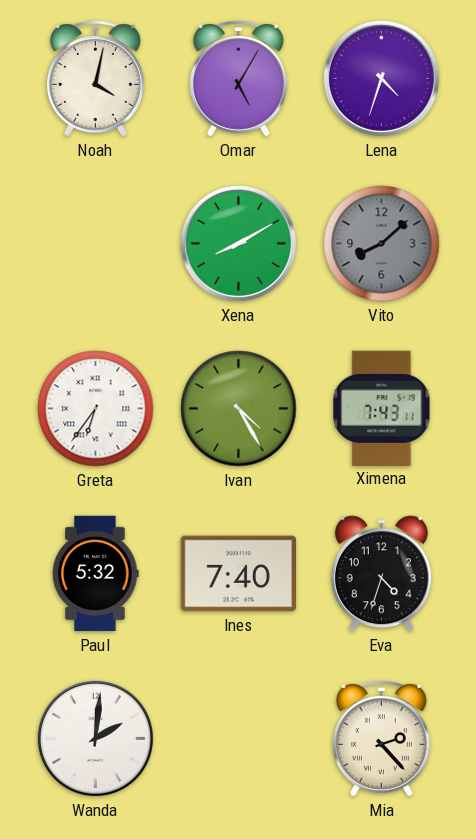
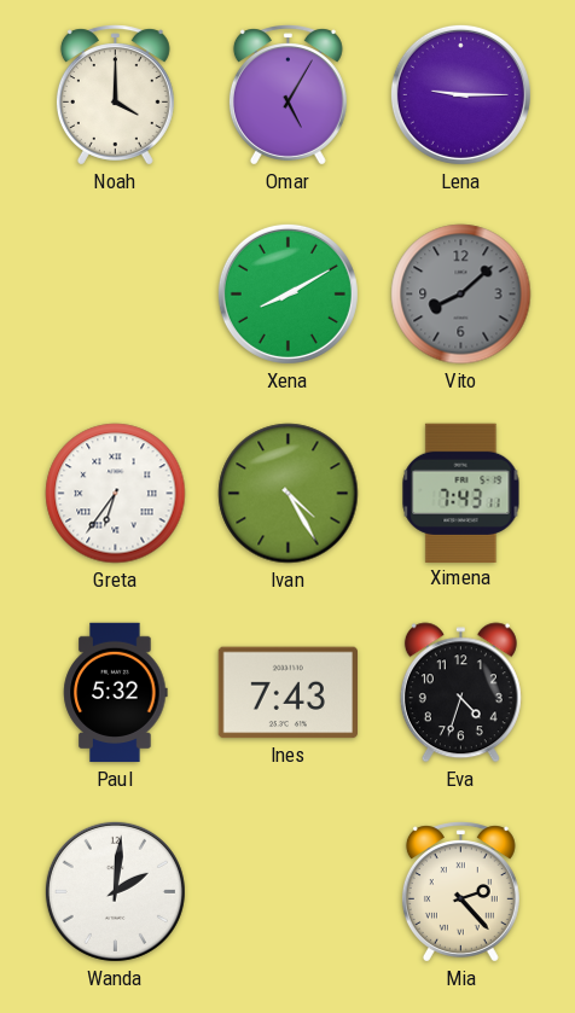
Noah: 4:02 -> 4:00
Lena: 4:33 -> 9:15
Ines: 7:40 -> 7:43
